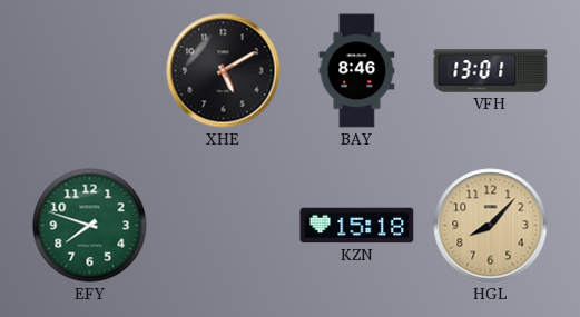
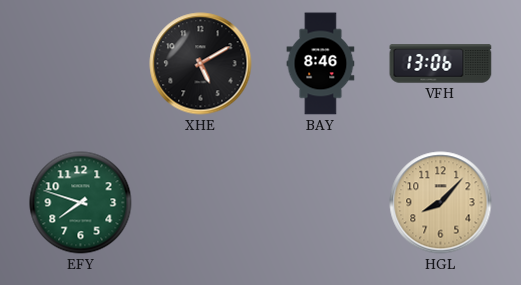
VFH: 13:01 -> 13:06
KZN: 15:18 -> none
